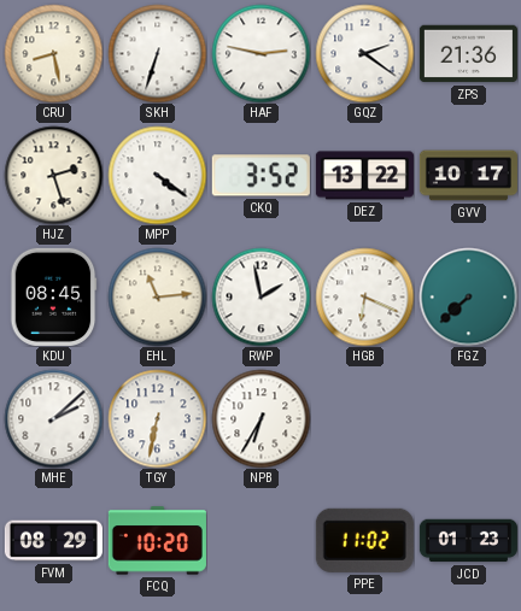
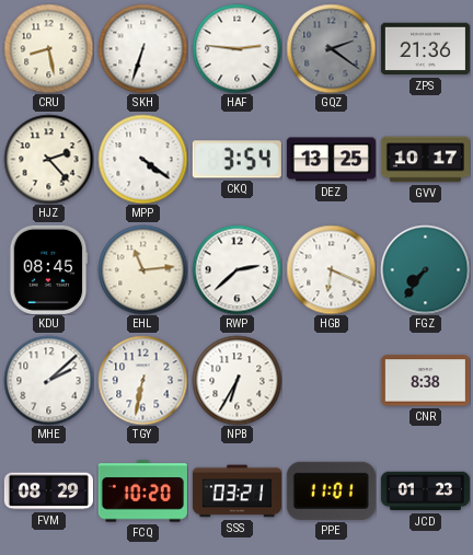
HAF: 2:47 -> 2:46
GQZ dial: white -> grey
HJZ: 2:27 -> 2:23
CKQ: 3:52 -> 3:54
DEZ: 13:22 -> 13:25
RWP: 1:58 -> 2:38
FGZ: 7:38 -> 7:36
CNR: none -> 8:38
SSS: none -> 03:21
PPE: 11:02 -> 11:01
